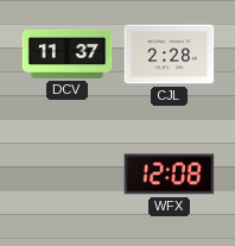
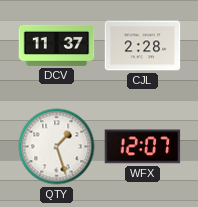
QTY: none -> 1:27
WFX: 12:08 -> 12:07
